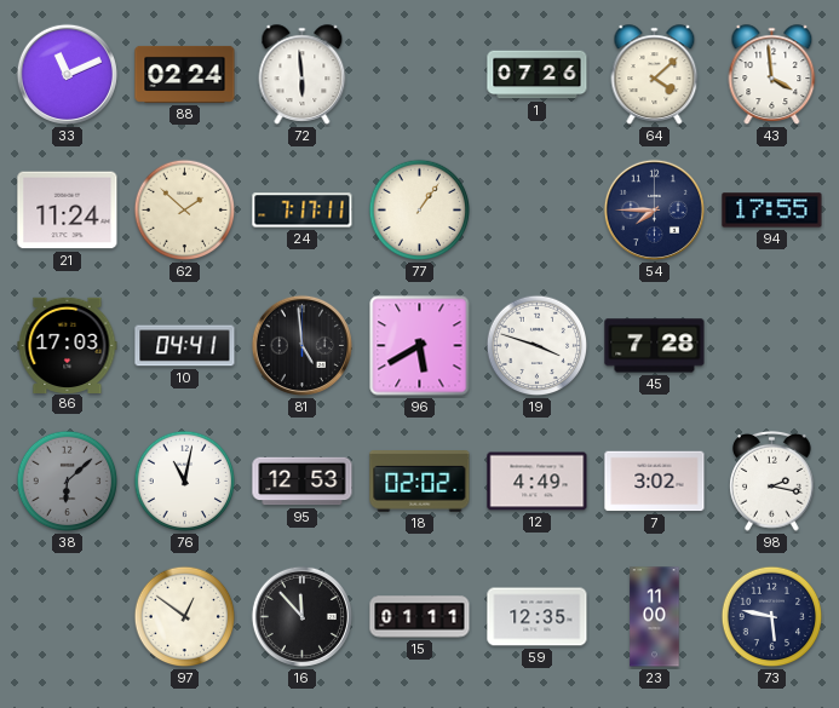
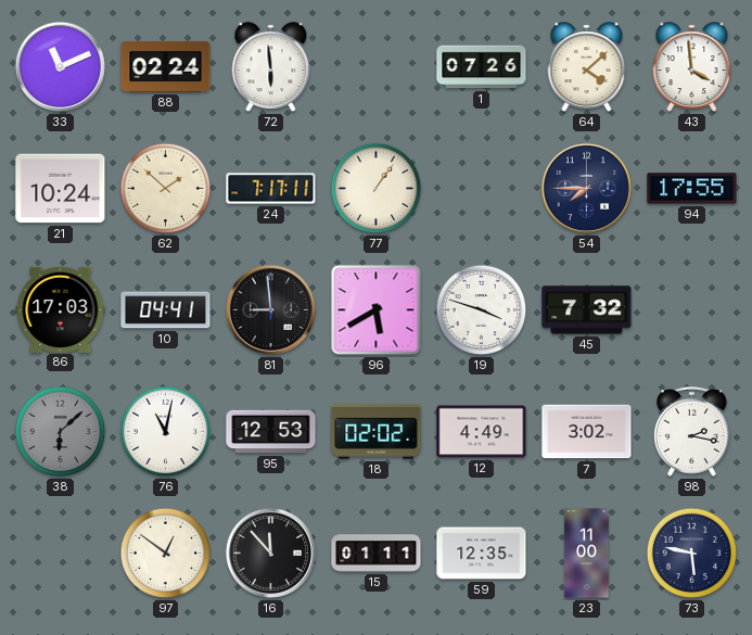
21: 11:24 -> 10:24
81: 4:59 -> 8:59
45: 7:28 -> 7:32
